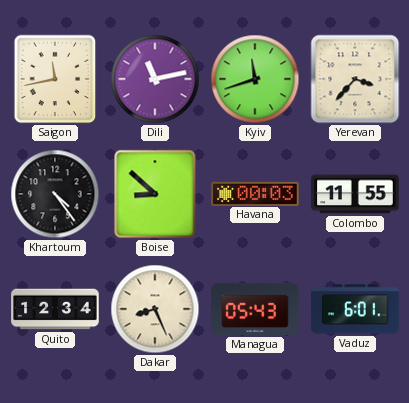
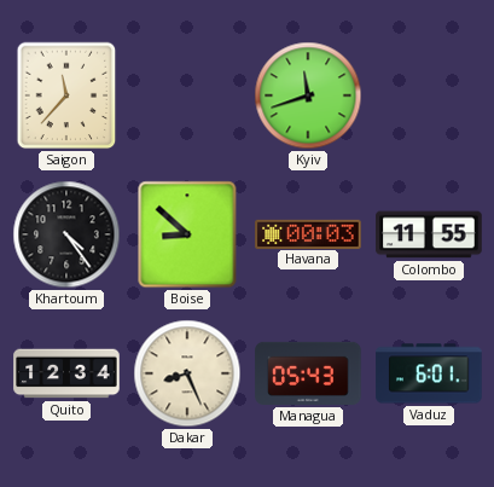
Saigon: 11:43 -> 11:37
Dili: 11:13 -> none
Yerevan: 3:37 -> none
